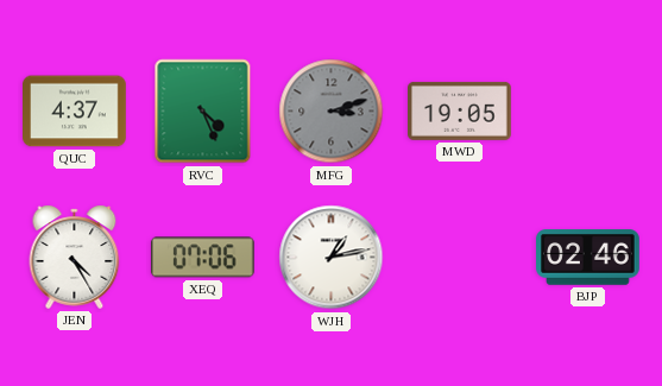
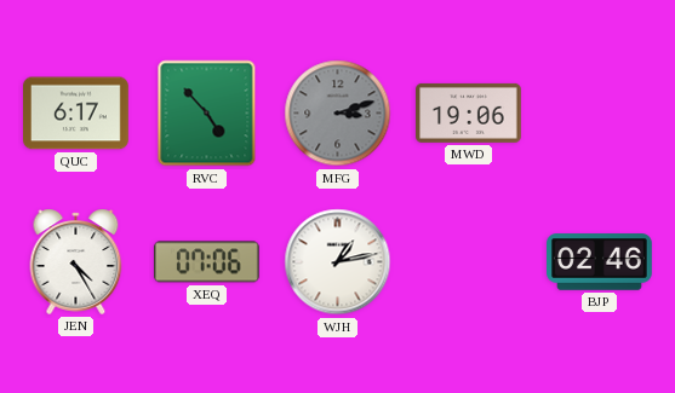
QUC: 4:37 -> 6:17
RVC: 4:26 -> 4:53
MWD: 19:05 -> 19:06
